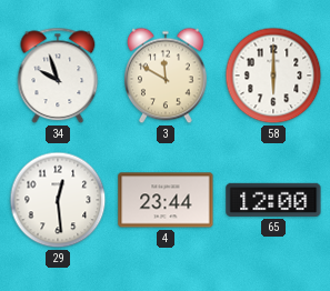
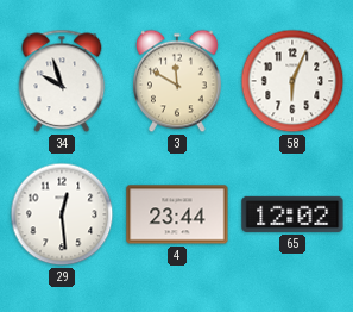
58: 6:00 -> 6:04
65: 12:00 -> 12:02
